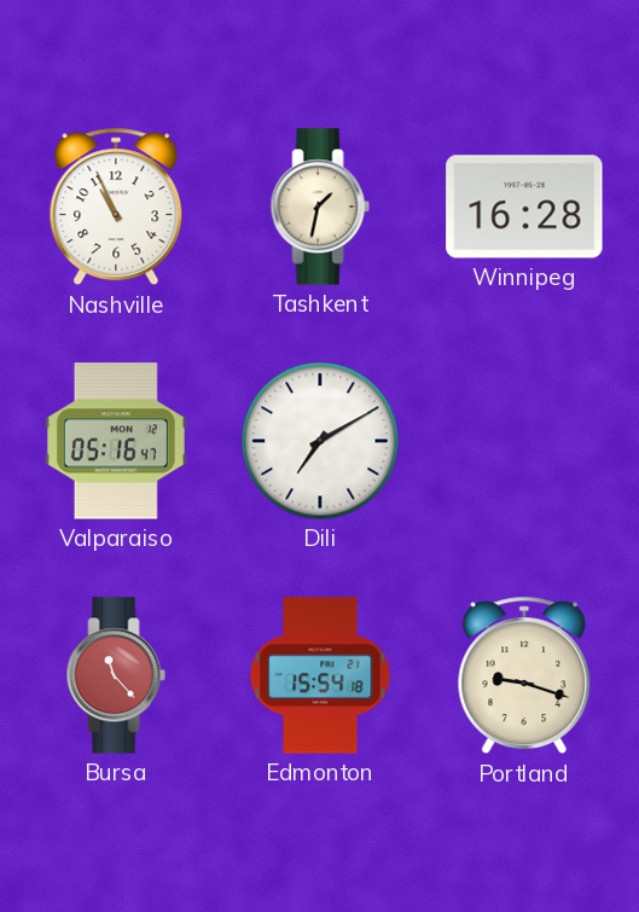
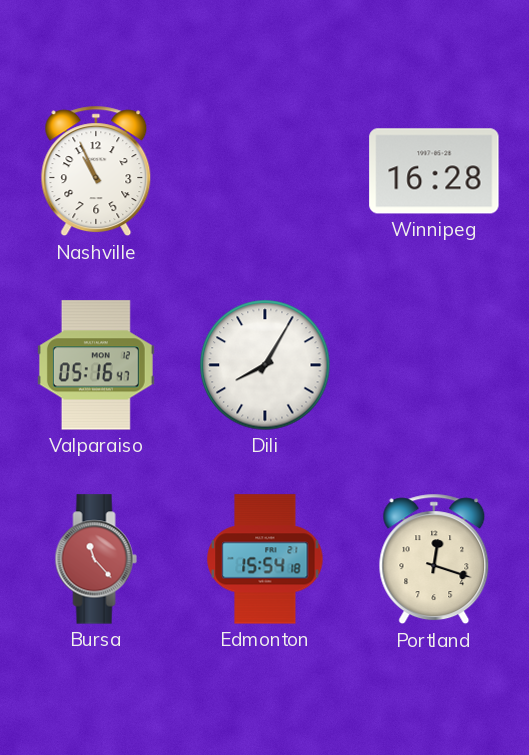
Tashkent: 1:32 -> none
Dili: 7:10 -> 8:05
Portland: 9:18 -> 12:18
